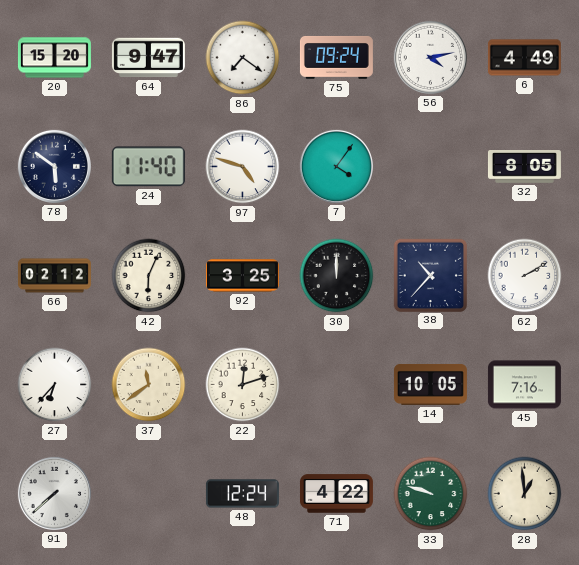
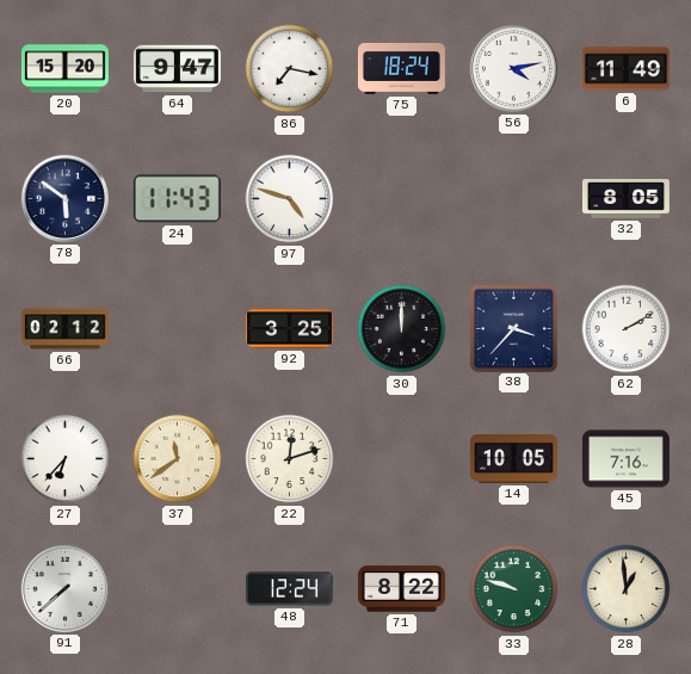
86: 7:21 -> 7:17
75: 09:24 -> 18:24
6: 4:49 -> 11:49
24: 11:40 -> 11:43
7: 4:06 -> none
42: 6:04 -> none
38: 10:37 -> 3:37
71: 4:22 -> 8:22
